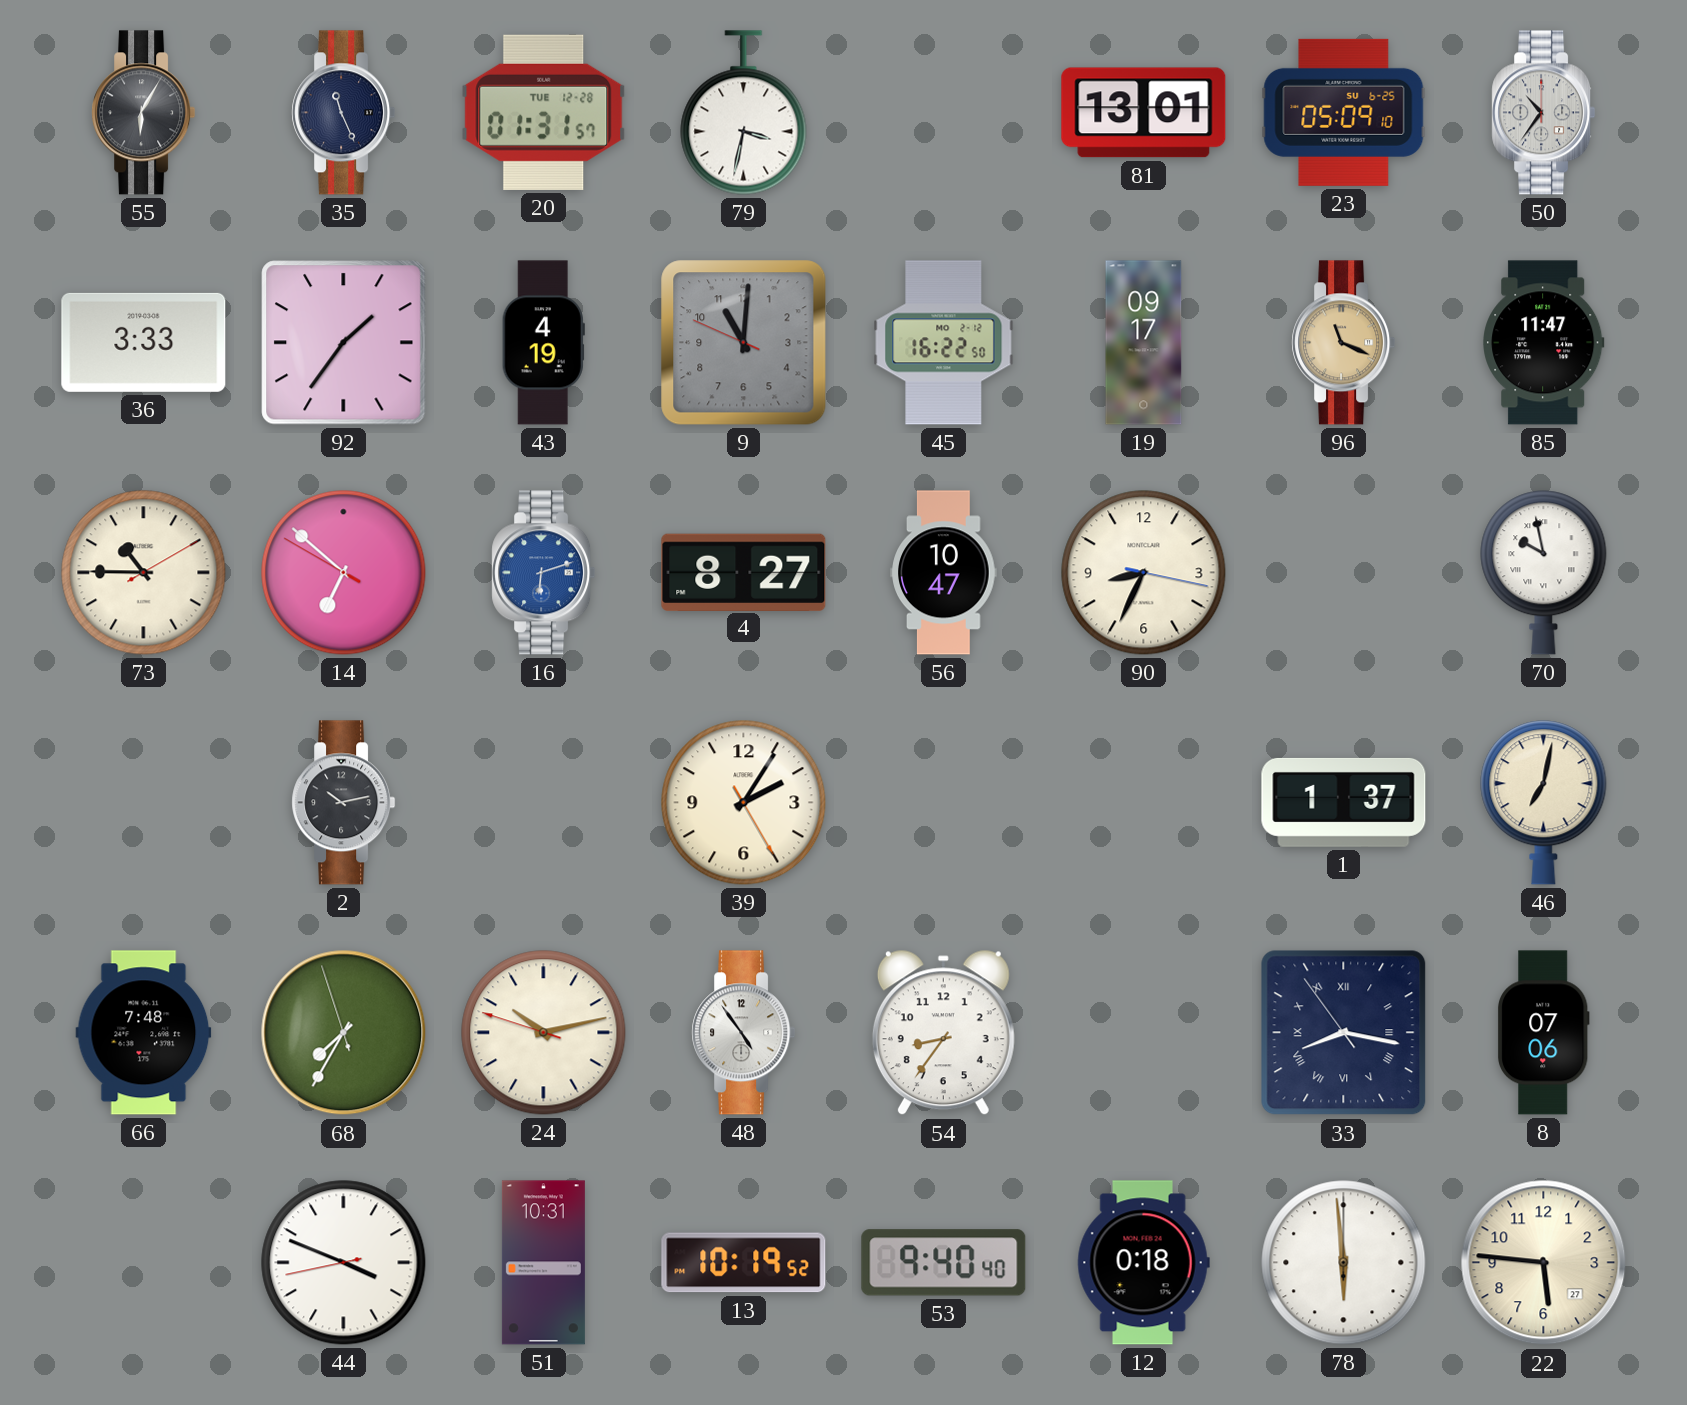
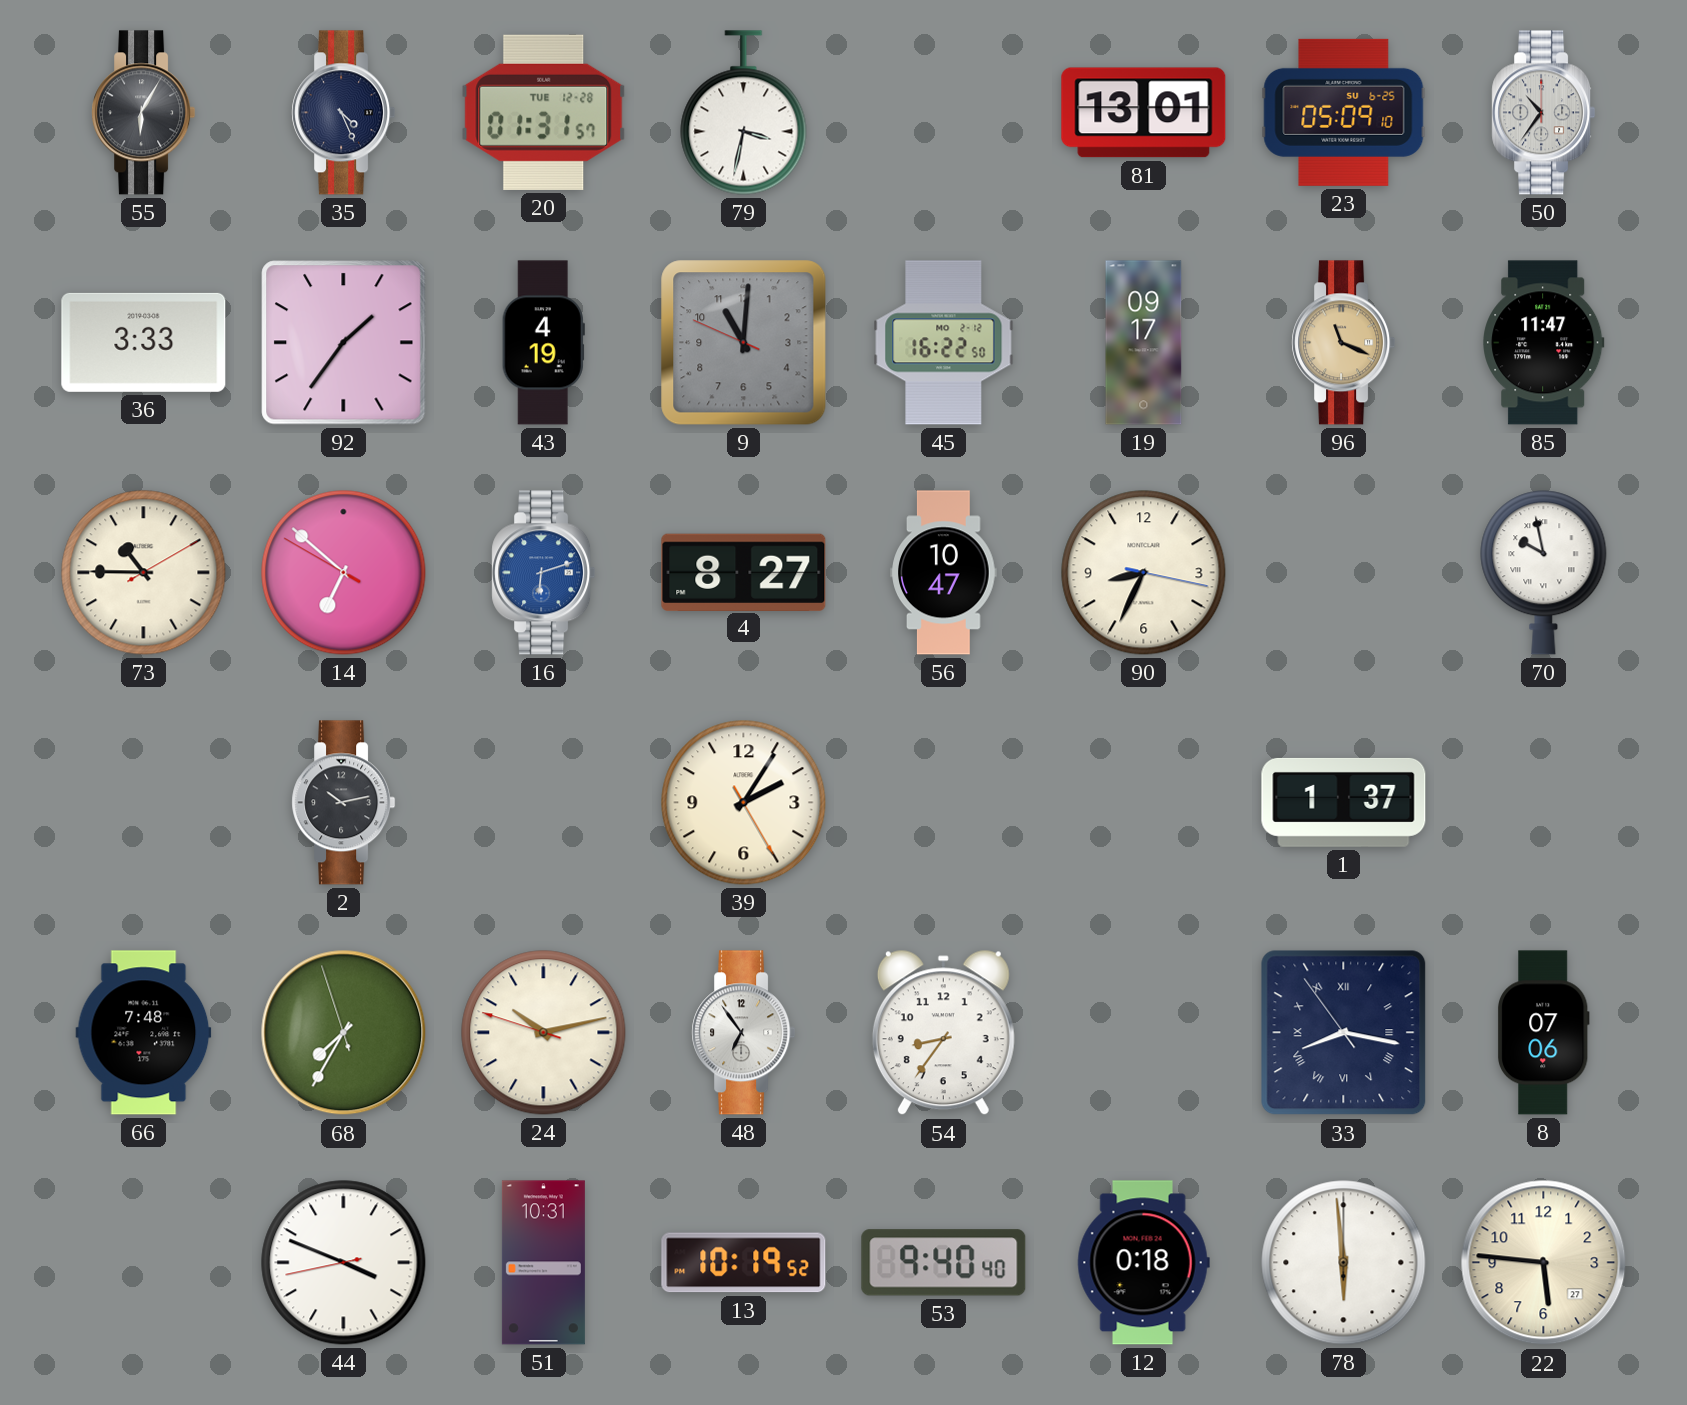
35: 11:26 -> 4:26
46: 7:02 -> none
48: 4:54 -> 6:54
